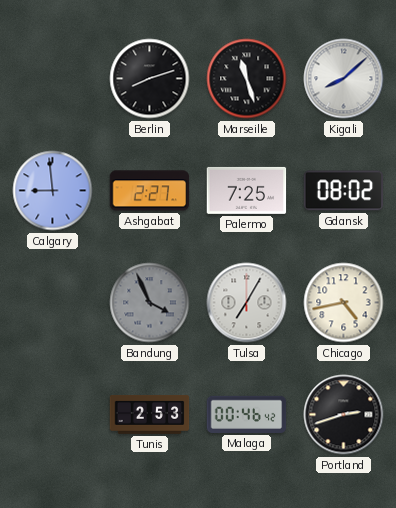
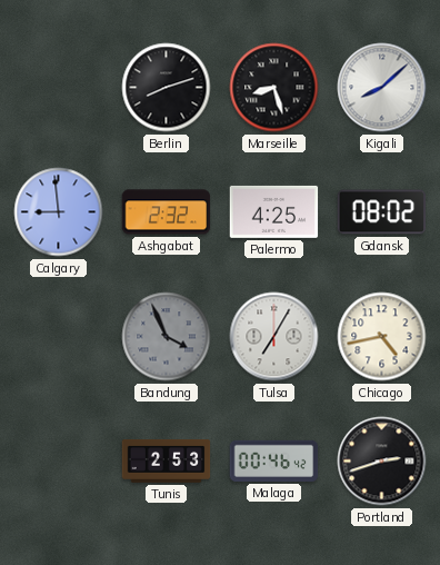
Marseille: 11:27 -> 8:27
Ashgabat: 2:27 -> 2:32
Palermo: 7:25 -> 4:25
